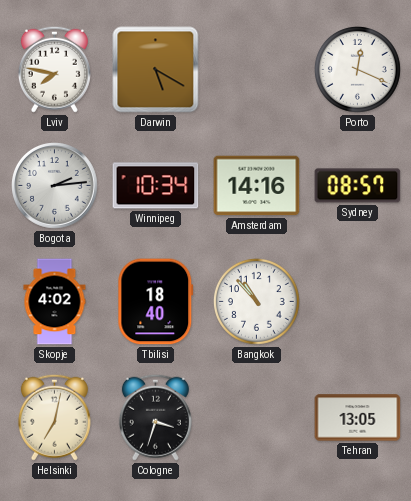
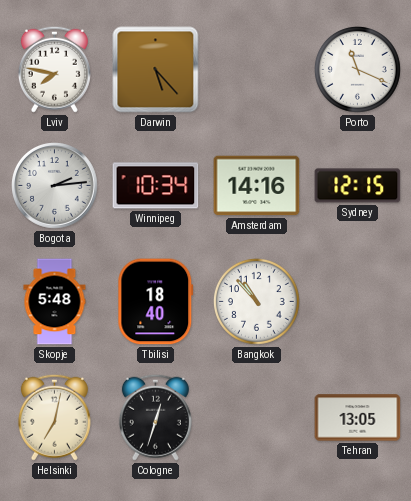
Darwin: 5:20 -> 5:23
Porto: 12:19 -> 11:19
Sydney: 08:57 -> 12:15
Skopje: 4:02 -> 5:48
Cologne: 3:33 -> 12:33
